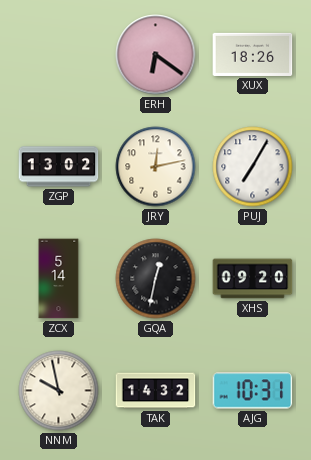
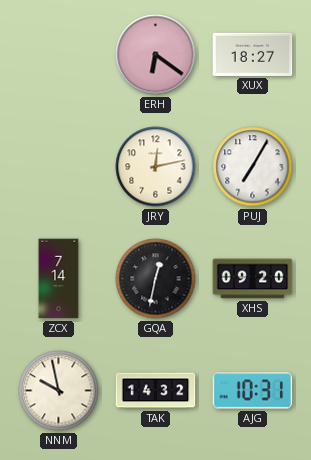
XUX: 18:26 -> 18:27
ZGP: 13:02 -> none
ZCX: 5:14 -> 7:14
